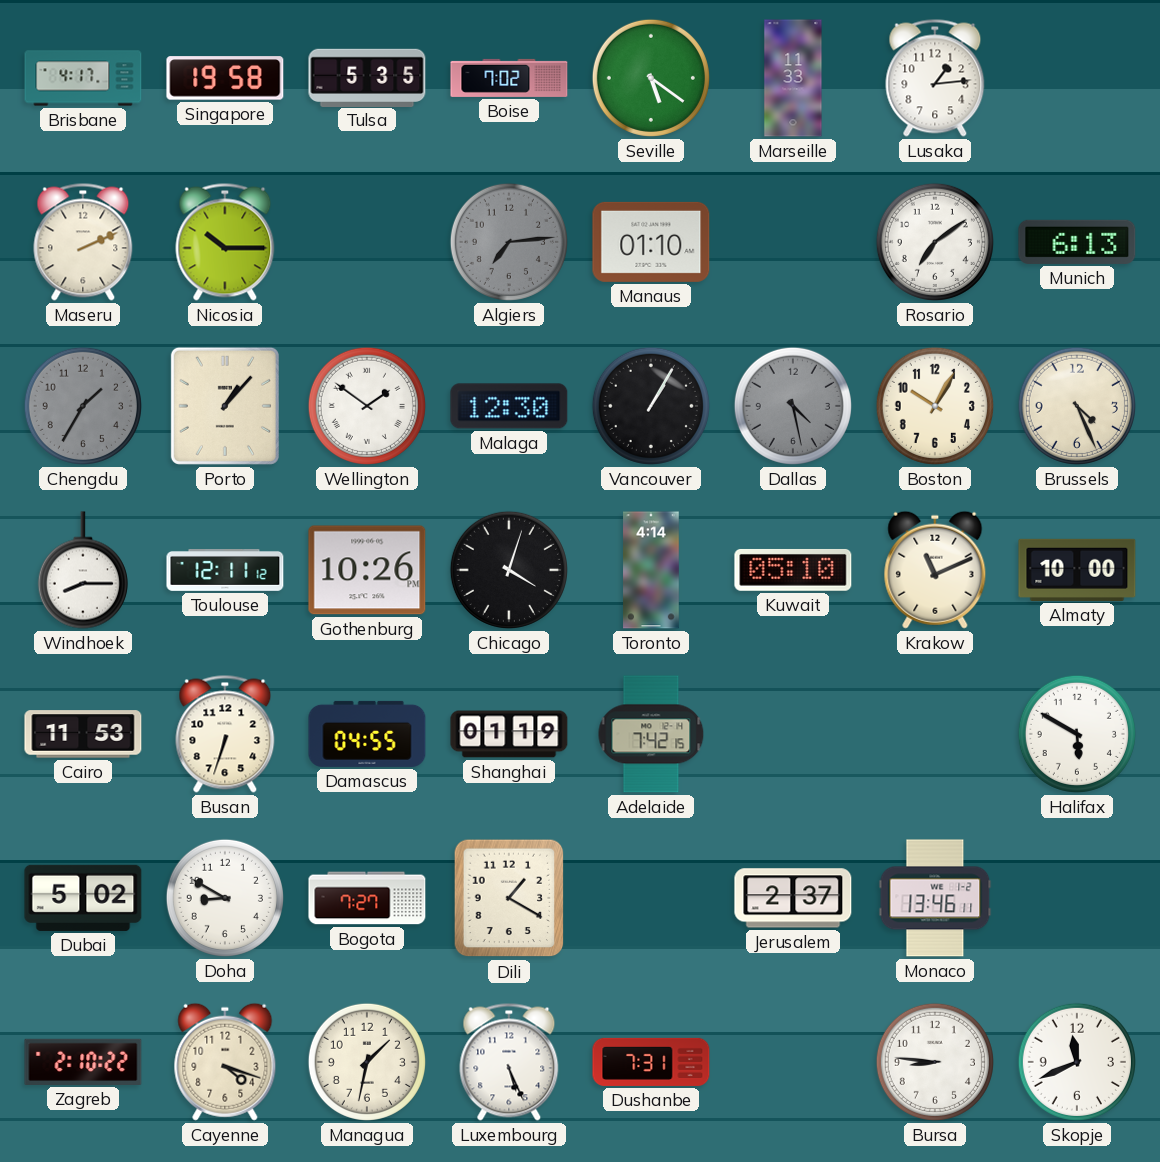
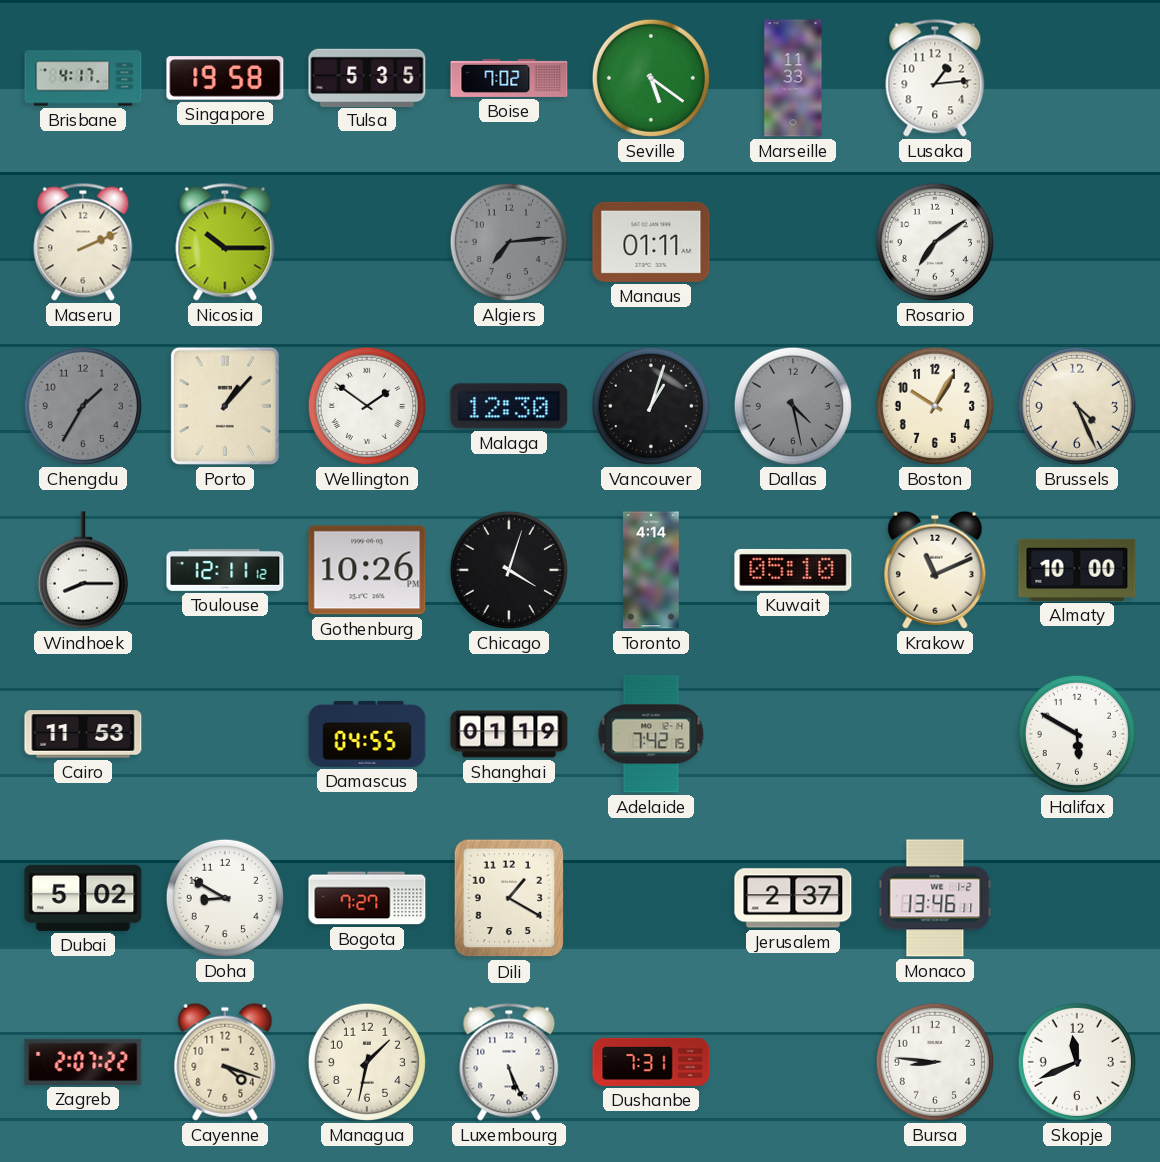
Manaus: 01:10 -> 01:11
Munich: 6:13 -> none
Vancouver: 1:05 -> 1:03
Busan: 6:33 -> none
Zagreb: 2:10 -> 2:07
